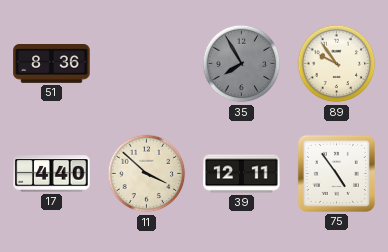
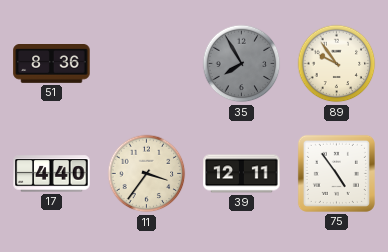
11: 3:52 -> 3:36
